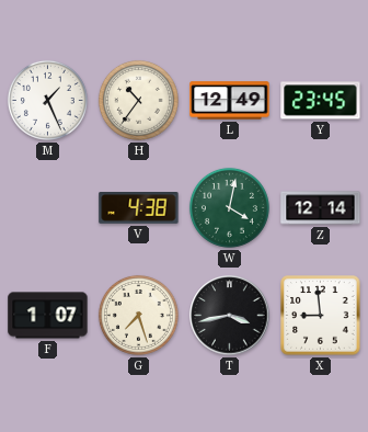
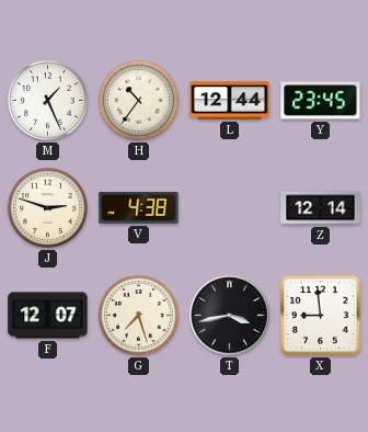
L: 12:49 -> 12:44
J: none -> 2:48
W: 4:02 -> none
F: 1:07 -> 12:07
